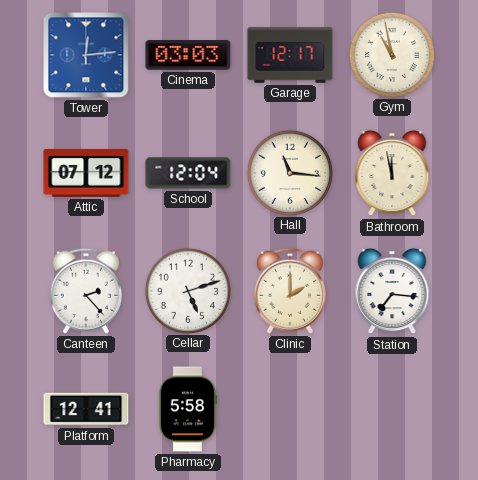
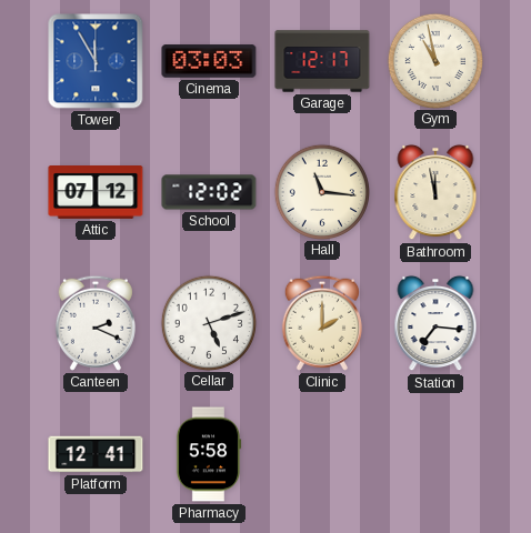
Tower: 12:14 -> 11:55
School: 12:04 -> 12:02
Canteen: 2:23 -> 2:19
